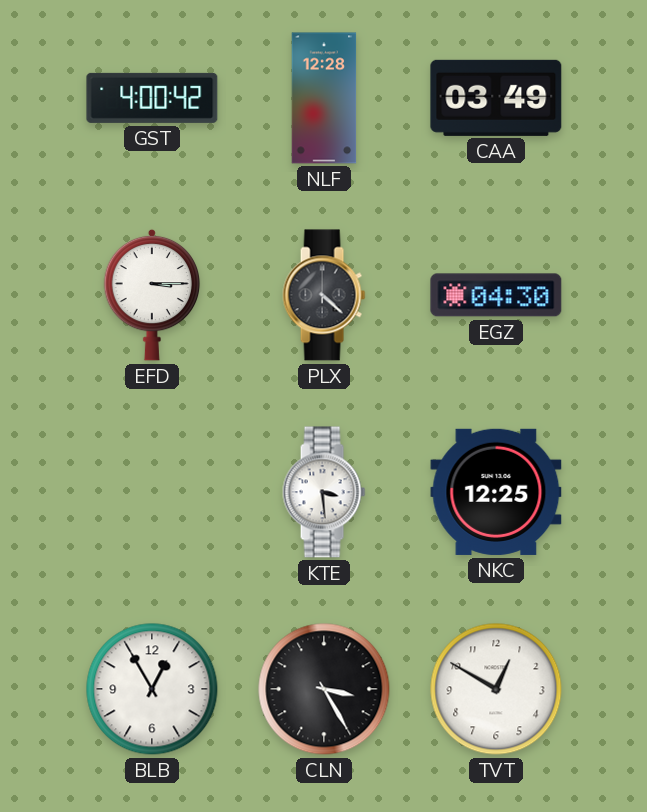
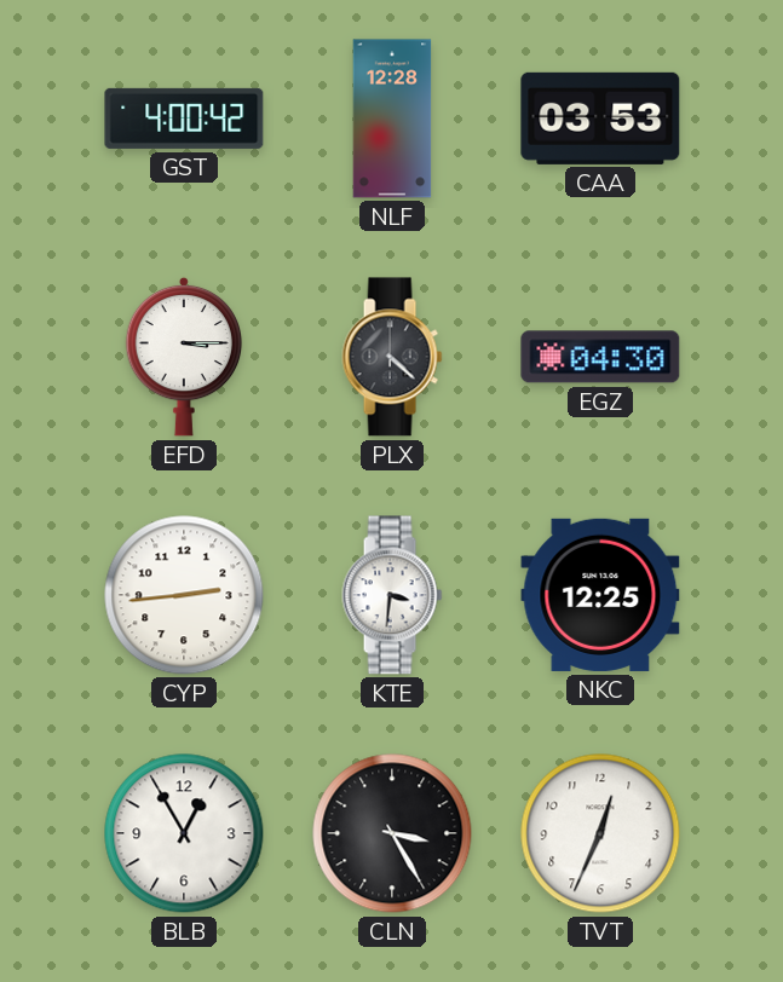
CAA: 03:49 -> 03:53
CYP: none -> 2:44
KTE: 3:29 -> 3:31
TVT: 12:50 -> 12:34
